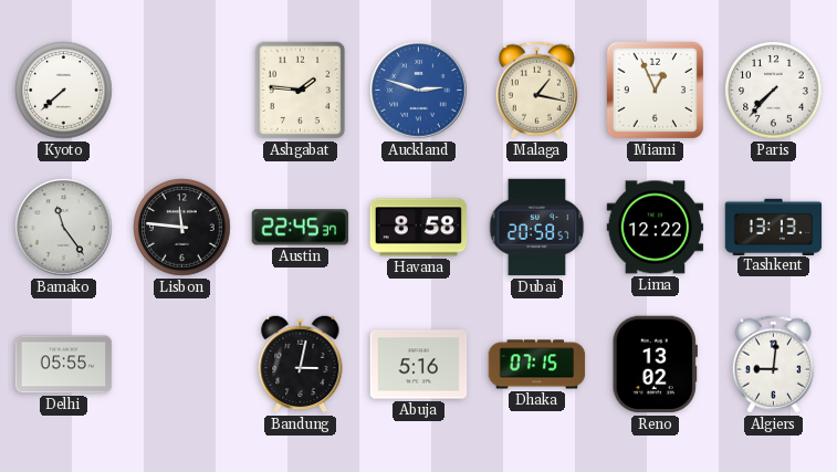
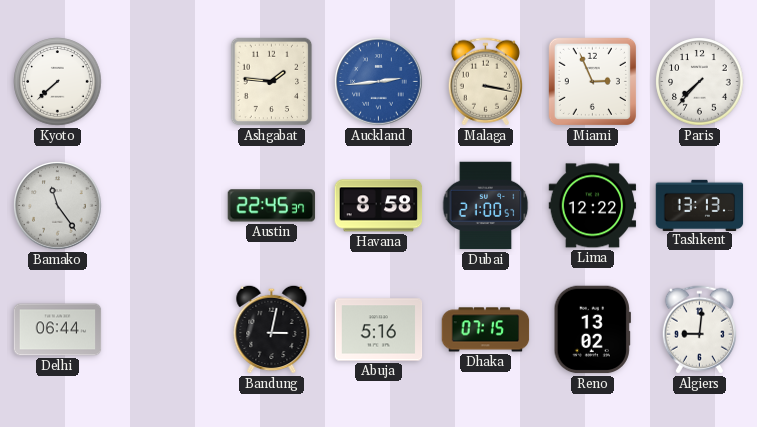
Auckland: 2:48 -> 2:44
Malaga: 1:17 -> 3:17
Miami: 12:56 -> 2:56
Lisbon: 11:46 -> none
Dubai: 20:58 -> 21:00
Delhi: 05:55 -> 06:44
